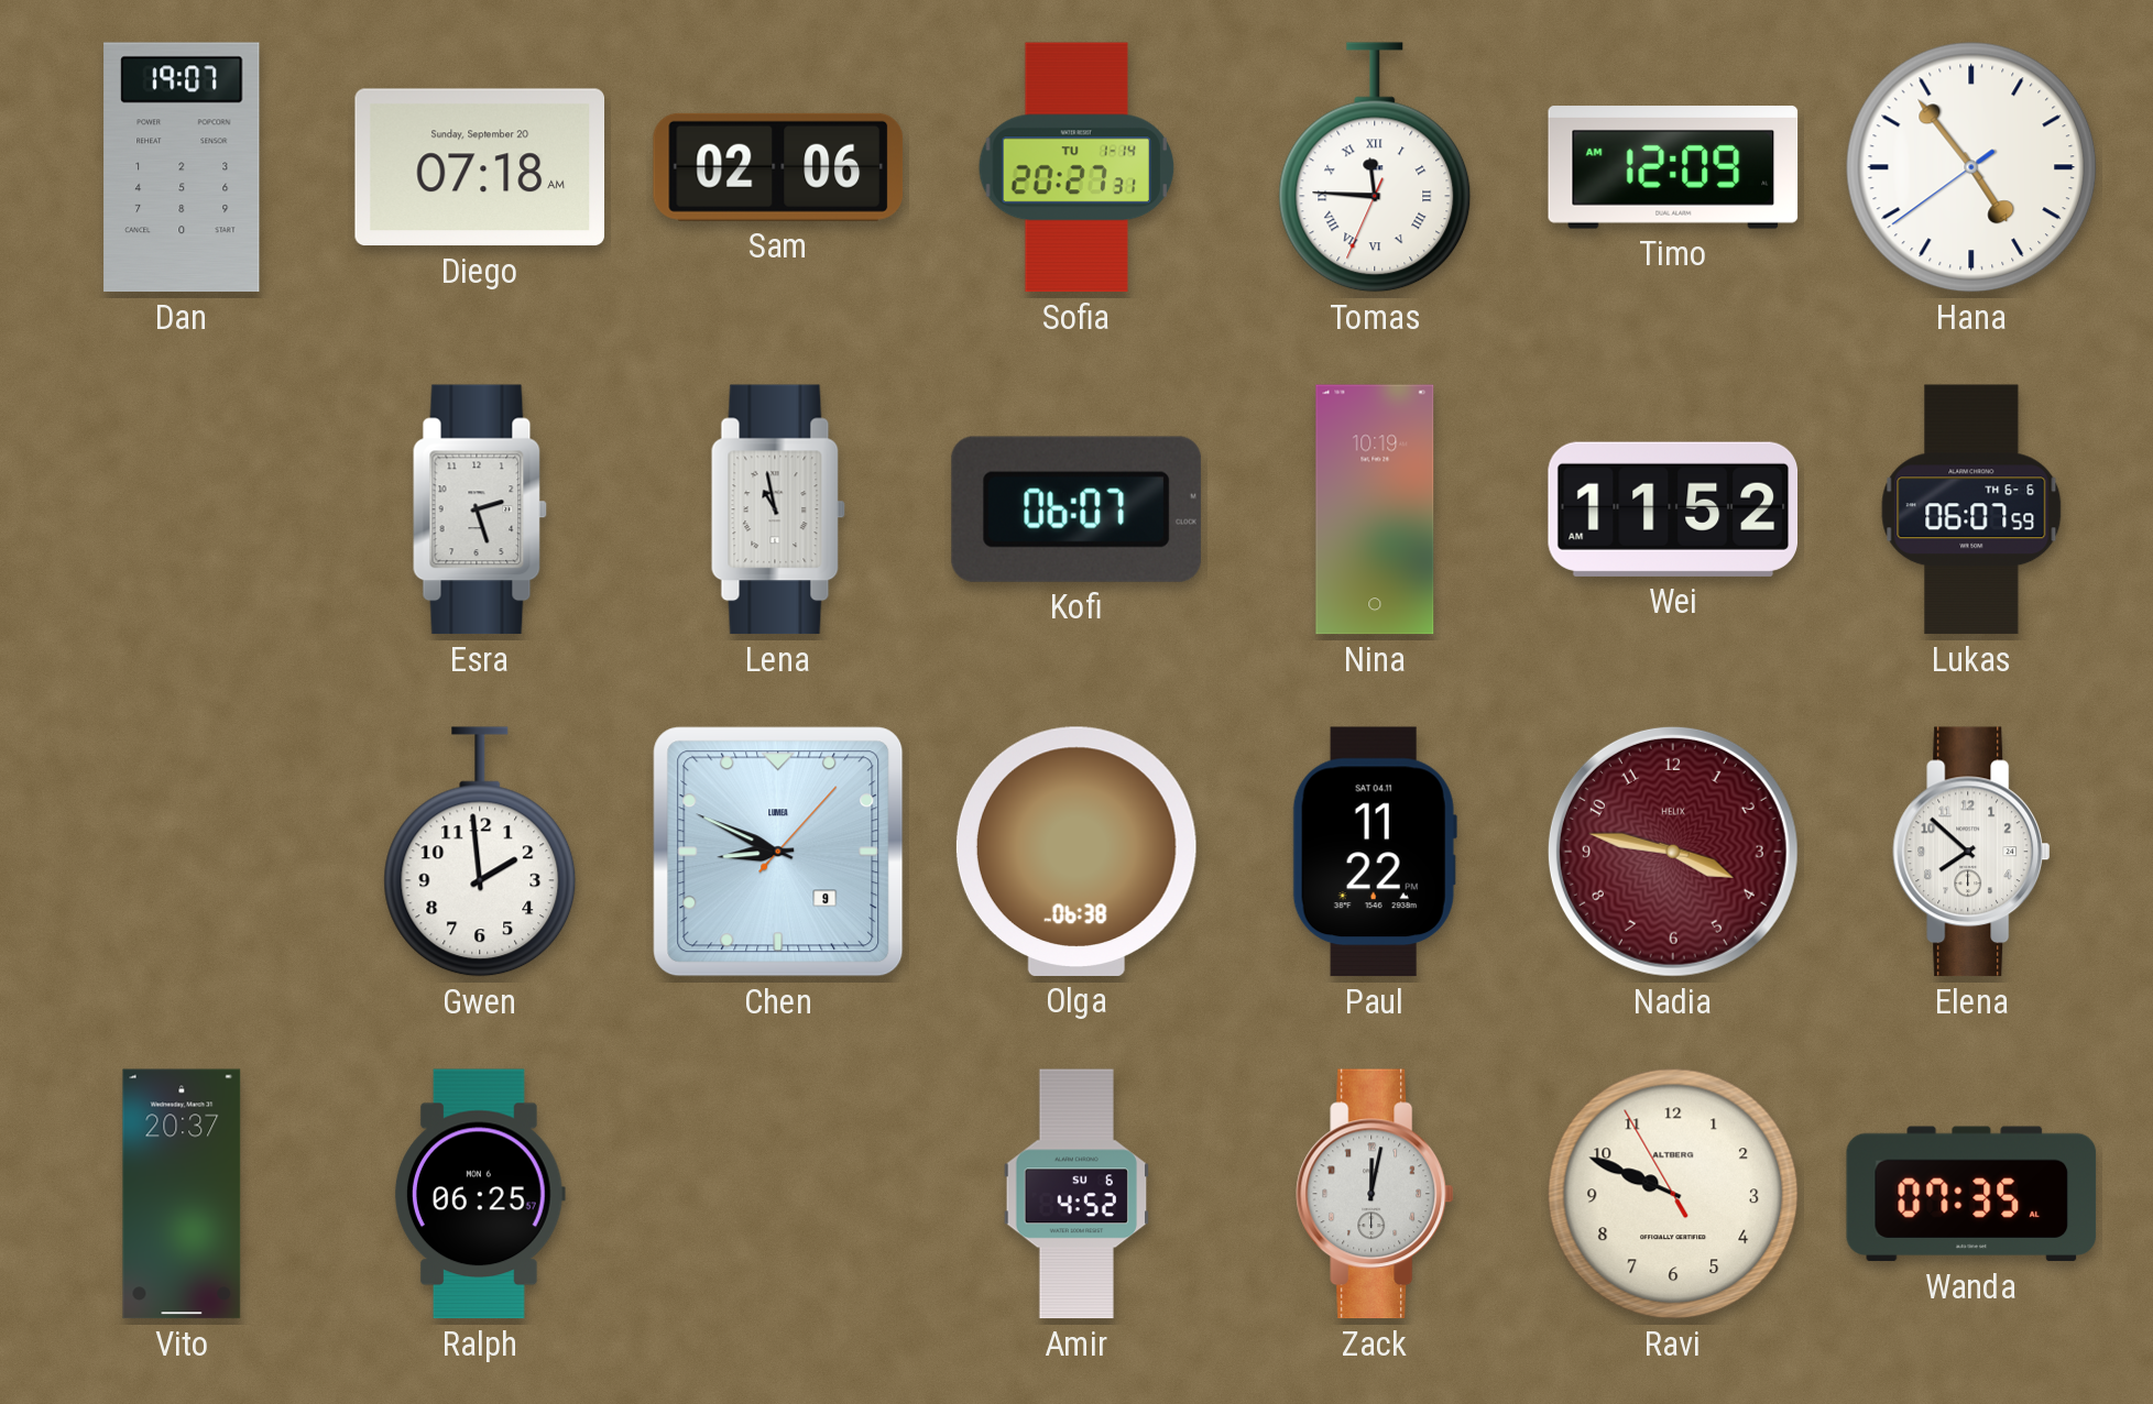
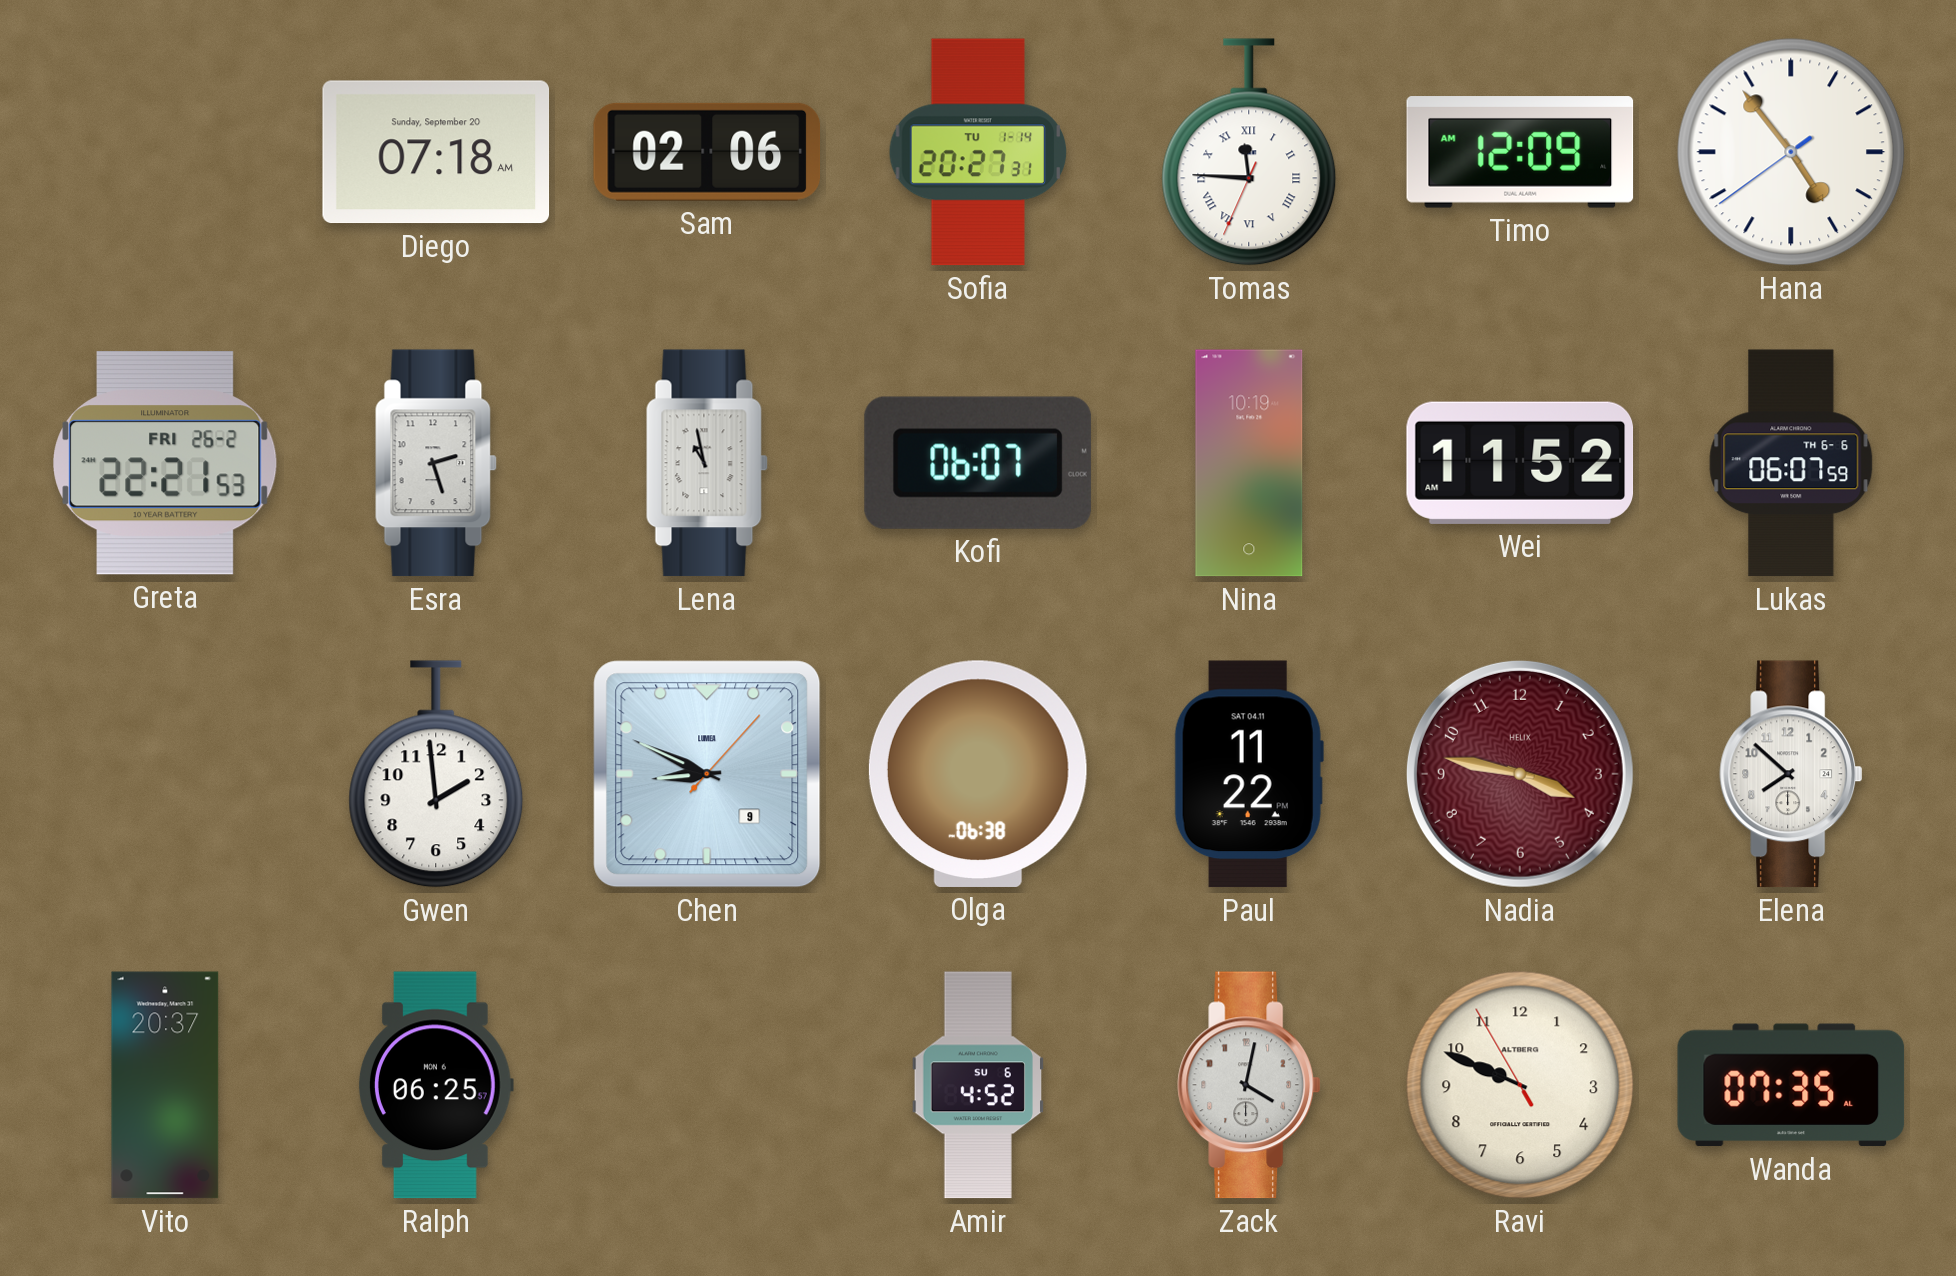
Dan: 19:07 -> none
Greta: none -> 22:21
Zack: 12:02 -> 4:02
